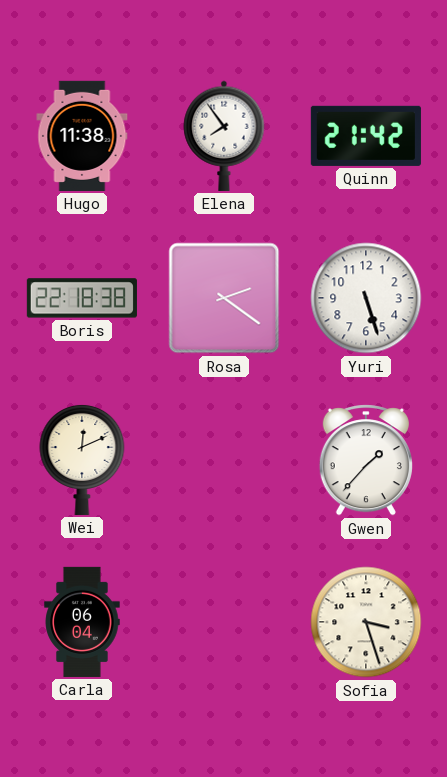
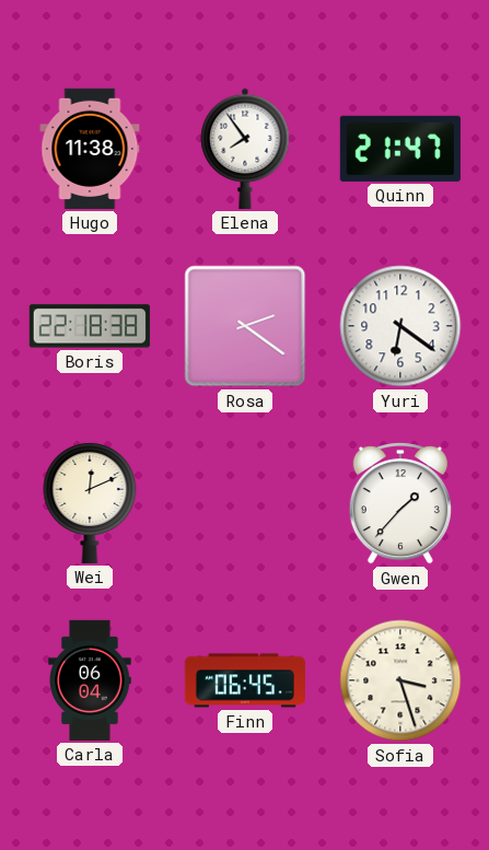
Quinn: 21:42 -> 21:47
Yuri: 5:27 -> 6:21
Finn: none -> 06:45
